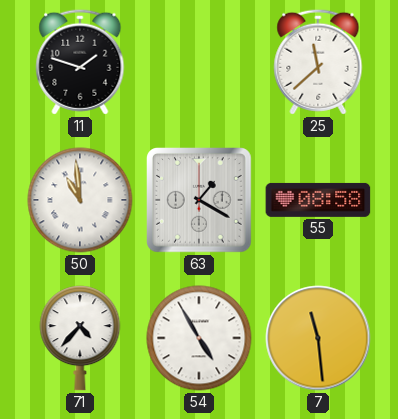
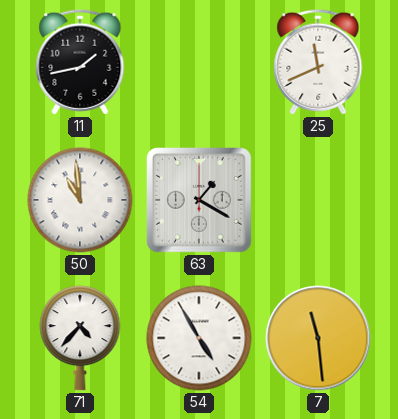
11: 1:48 -> 1:43
25: 11:38 -> 11:41
55: 08:58 -> none
